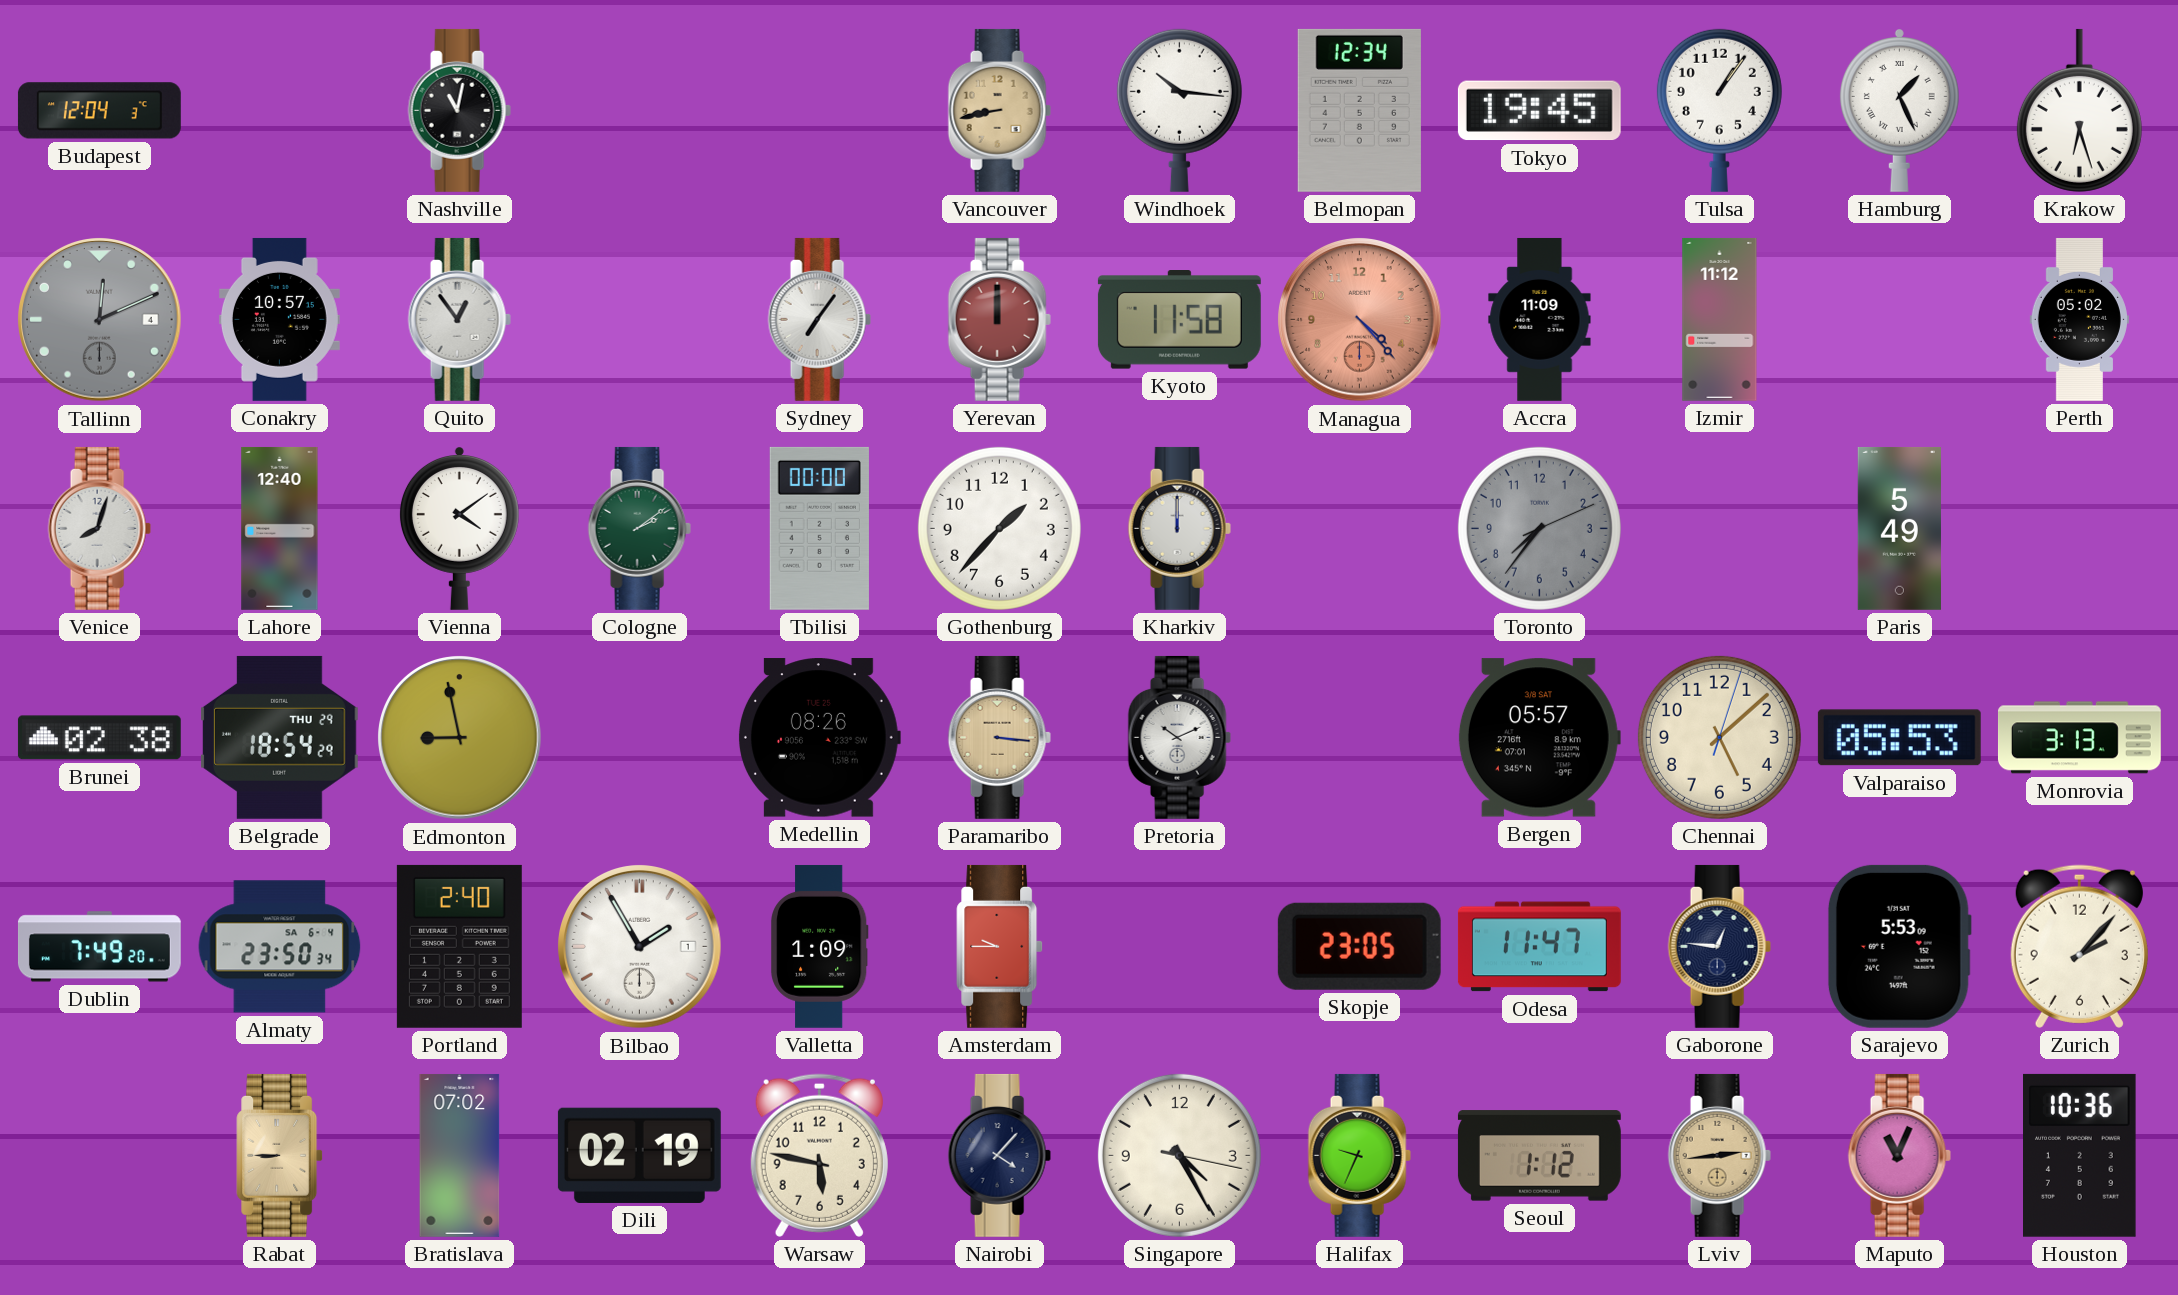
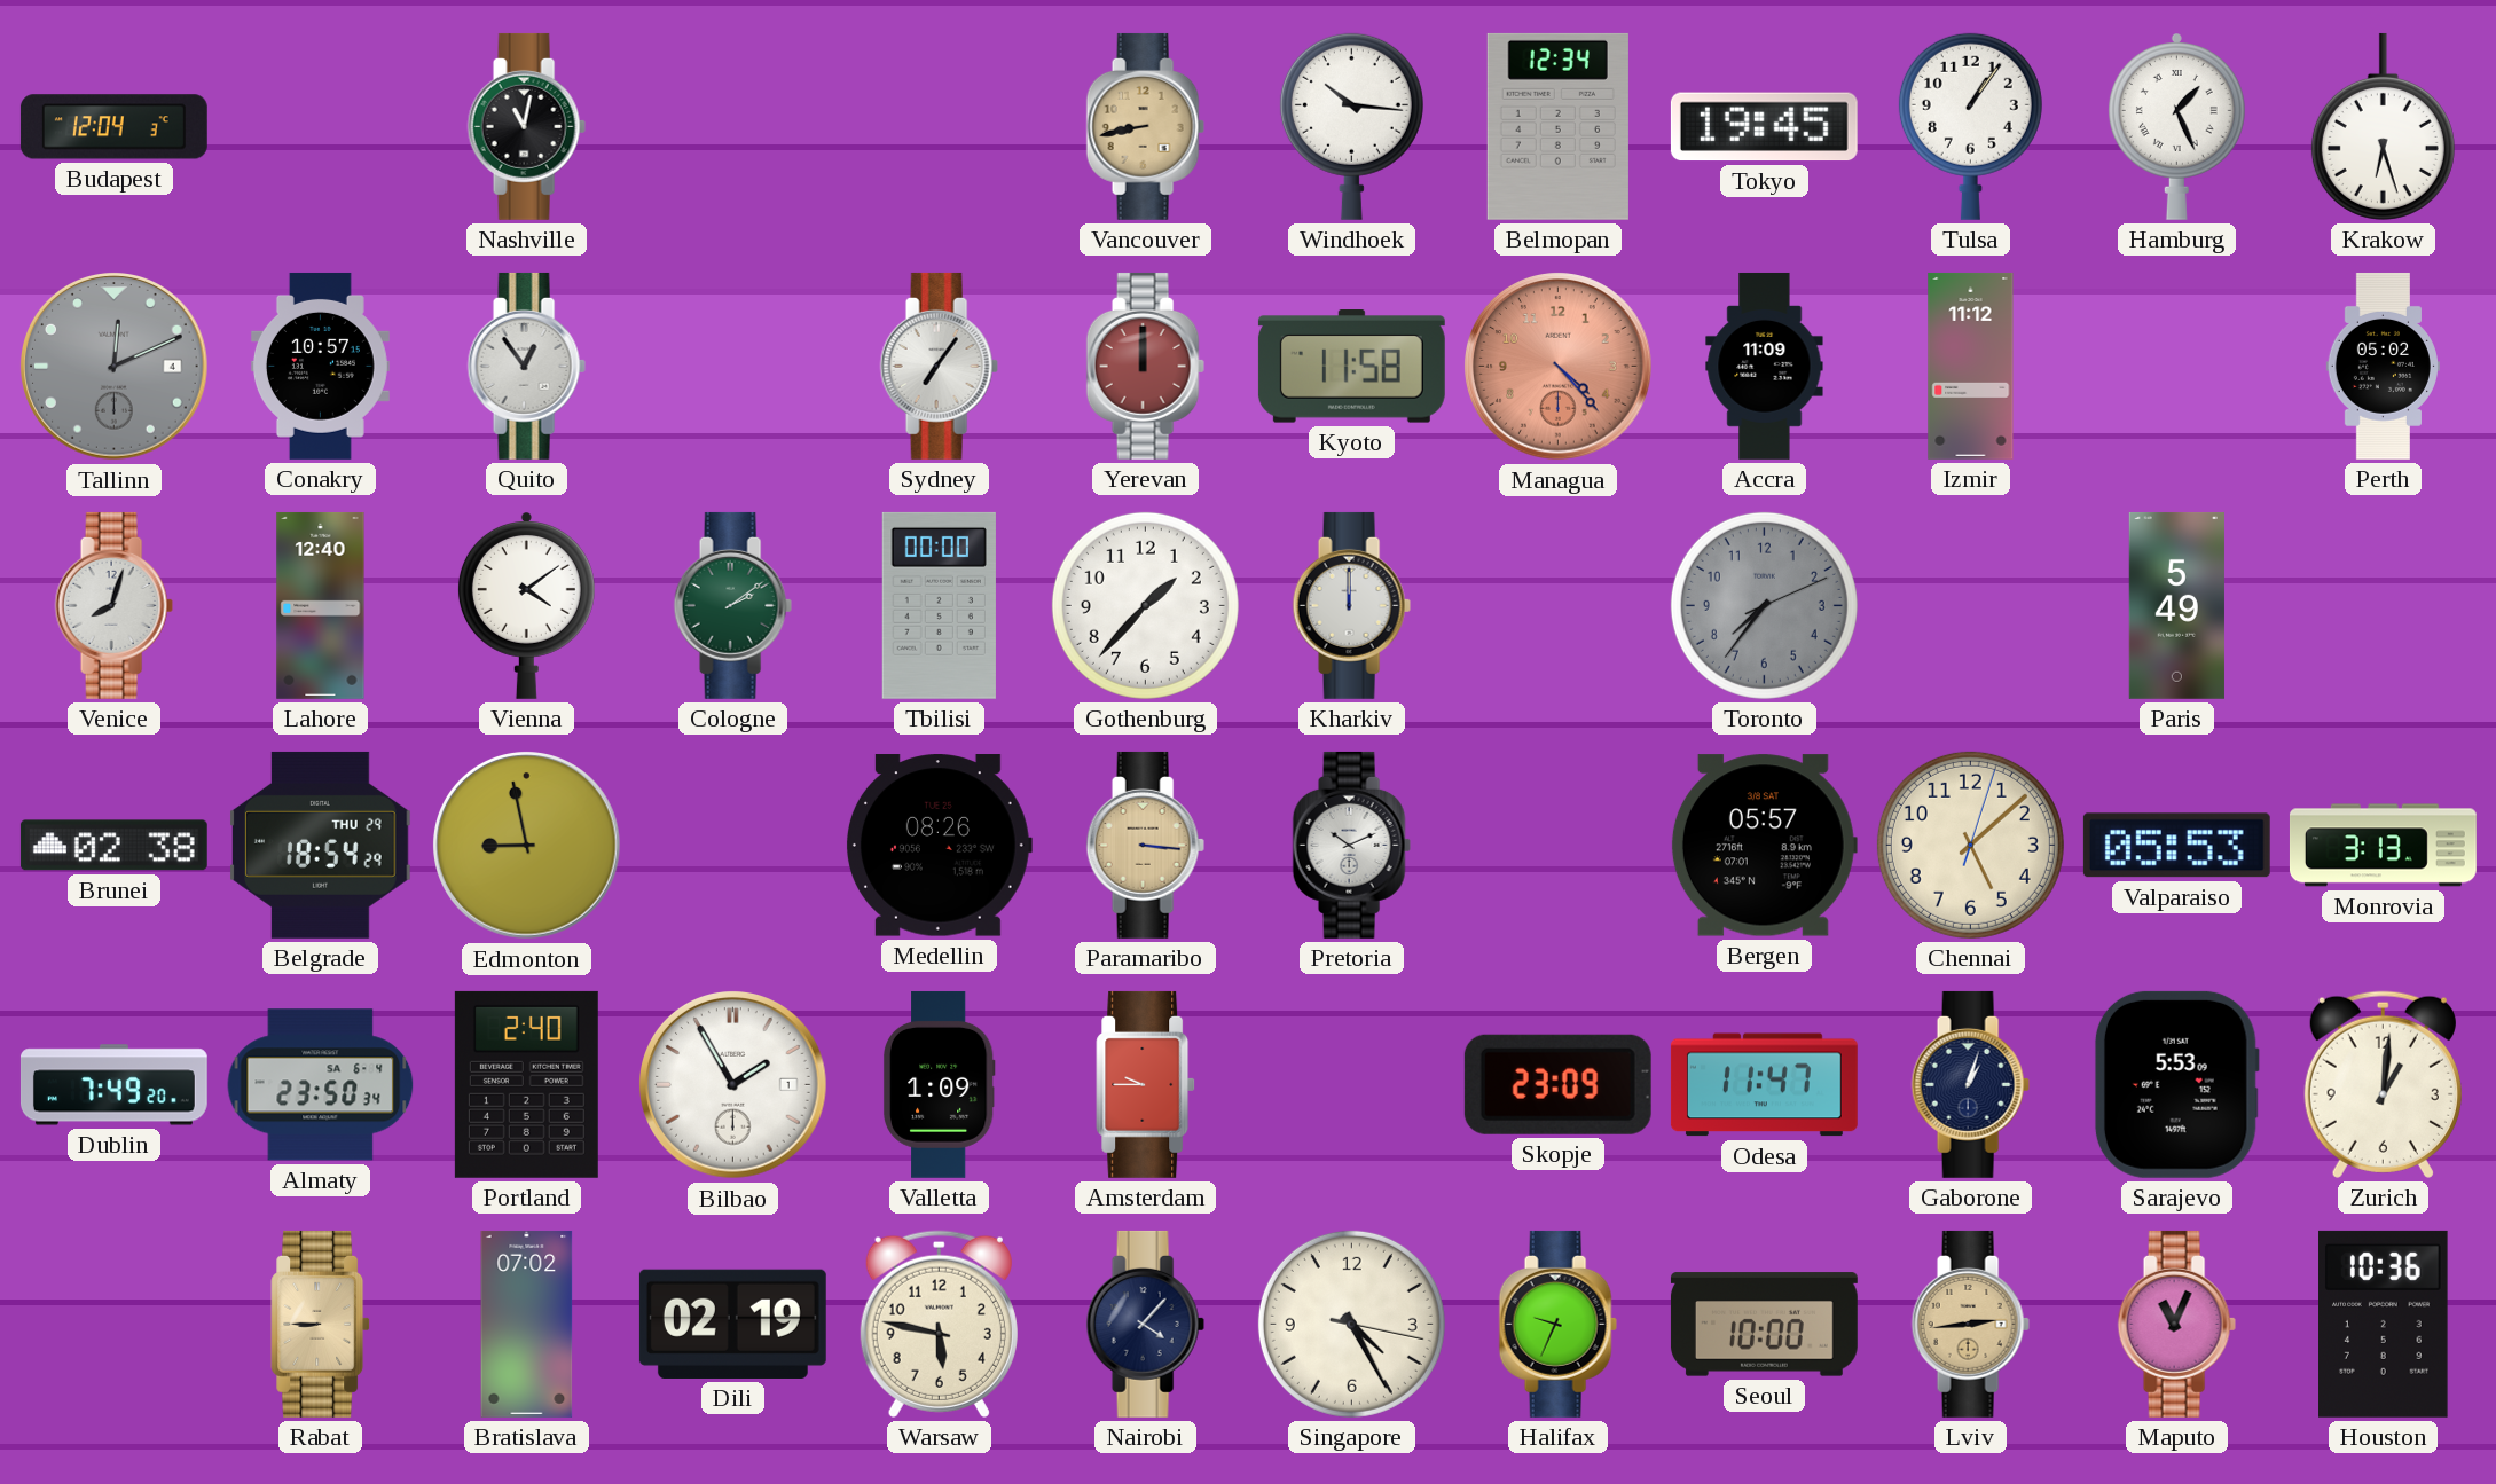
Skopje: 23:05 -> 23:09
Gaborone: 12:46 -> 1:03
Zurich: 2:07 -> 1:01
Seoul: 1:12 -> 10:00
